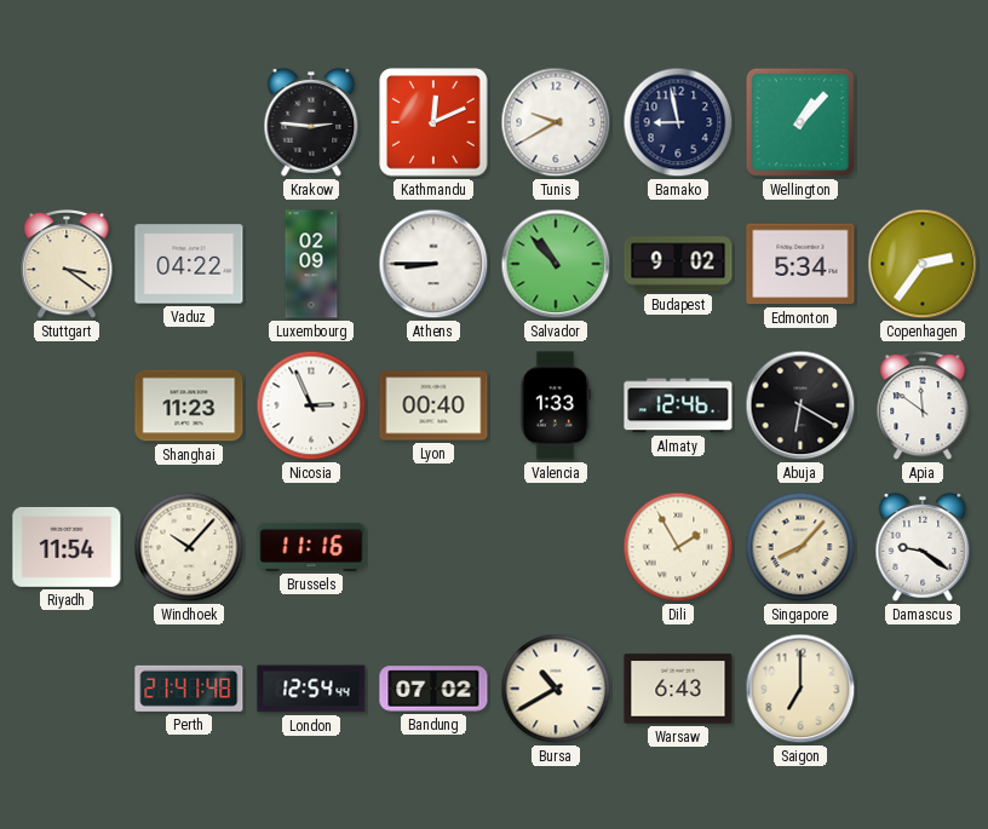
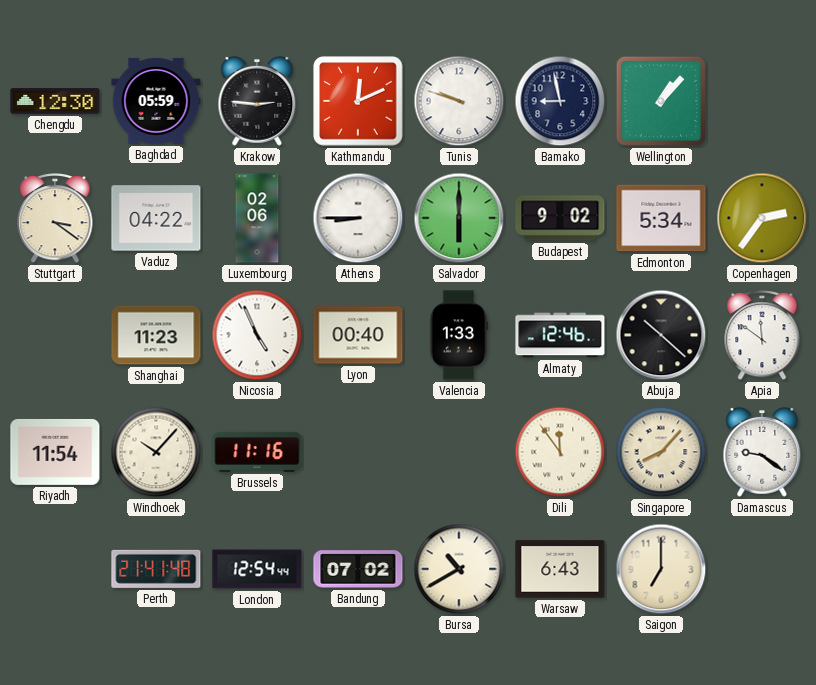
Chengdu: none -> 12:30
Baghdad: none -> 05:59
Tunis: 9:40 -> 9:48
Luxembourg: 02:09 -> 02:06
Salvador: 10:53 -> 6:00
Nicosia: 2:56 -> 4:56
Abuja: 6:20 -> 10:22
Dili: 1:55 -> 11:54
